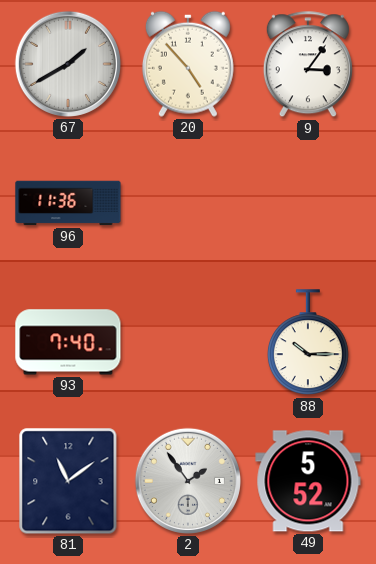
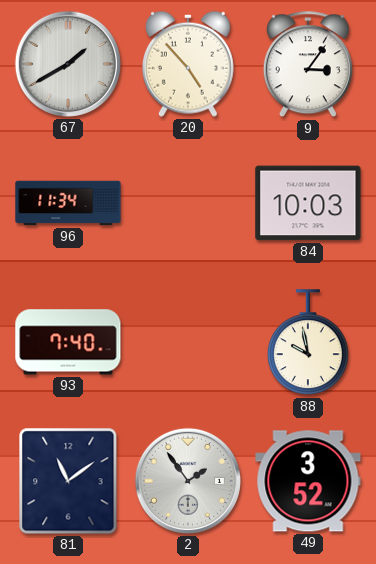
96: 11:36 -> 11:34
84: none -> 10:03
88: 10:15 -> 9:58
49: 5:52 -> 3:52
